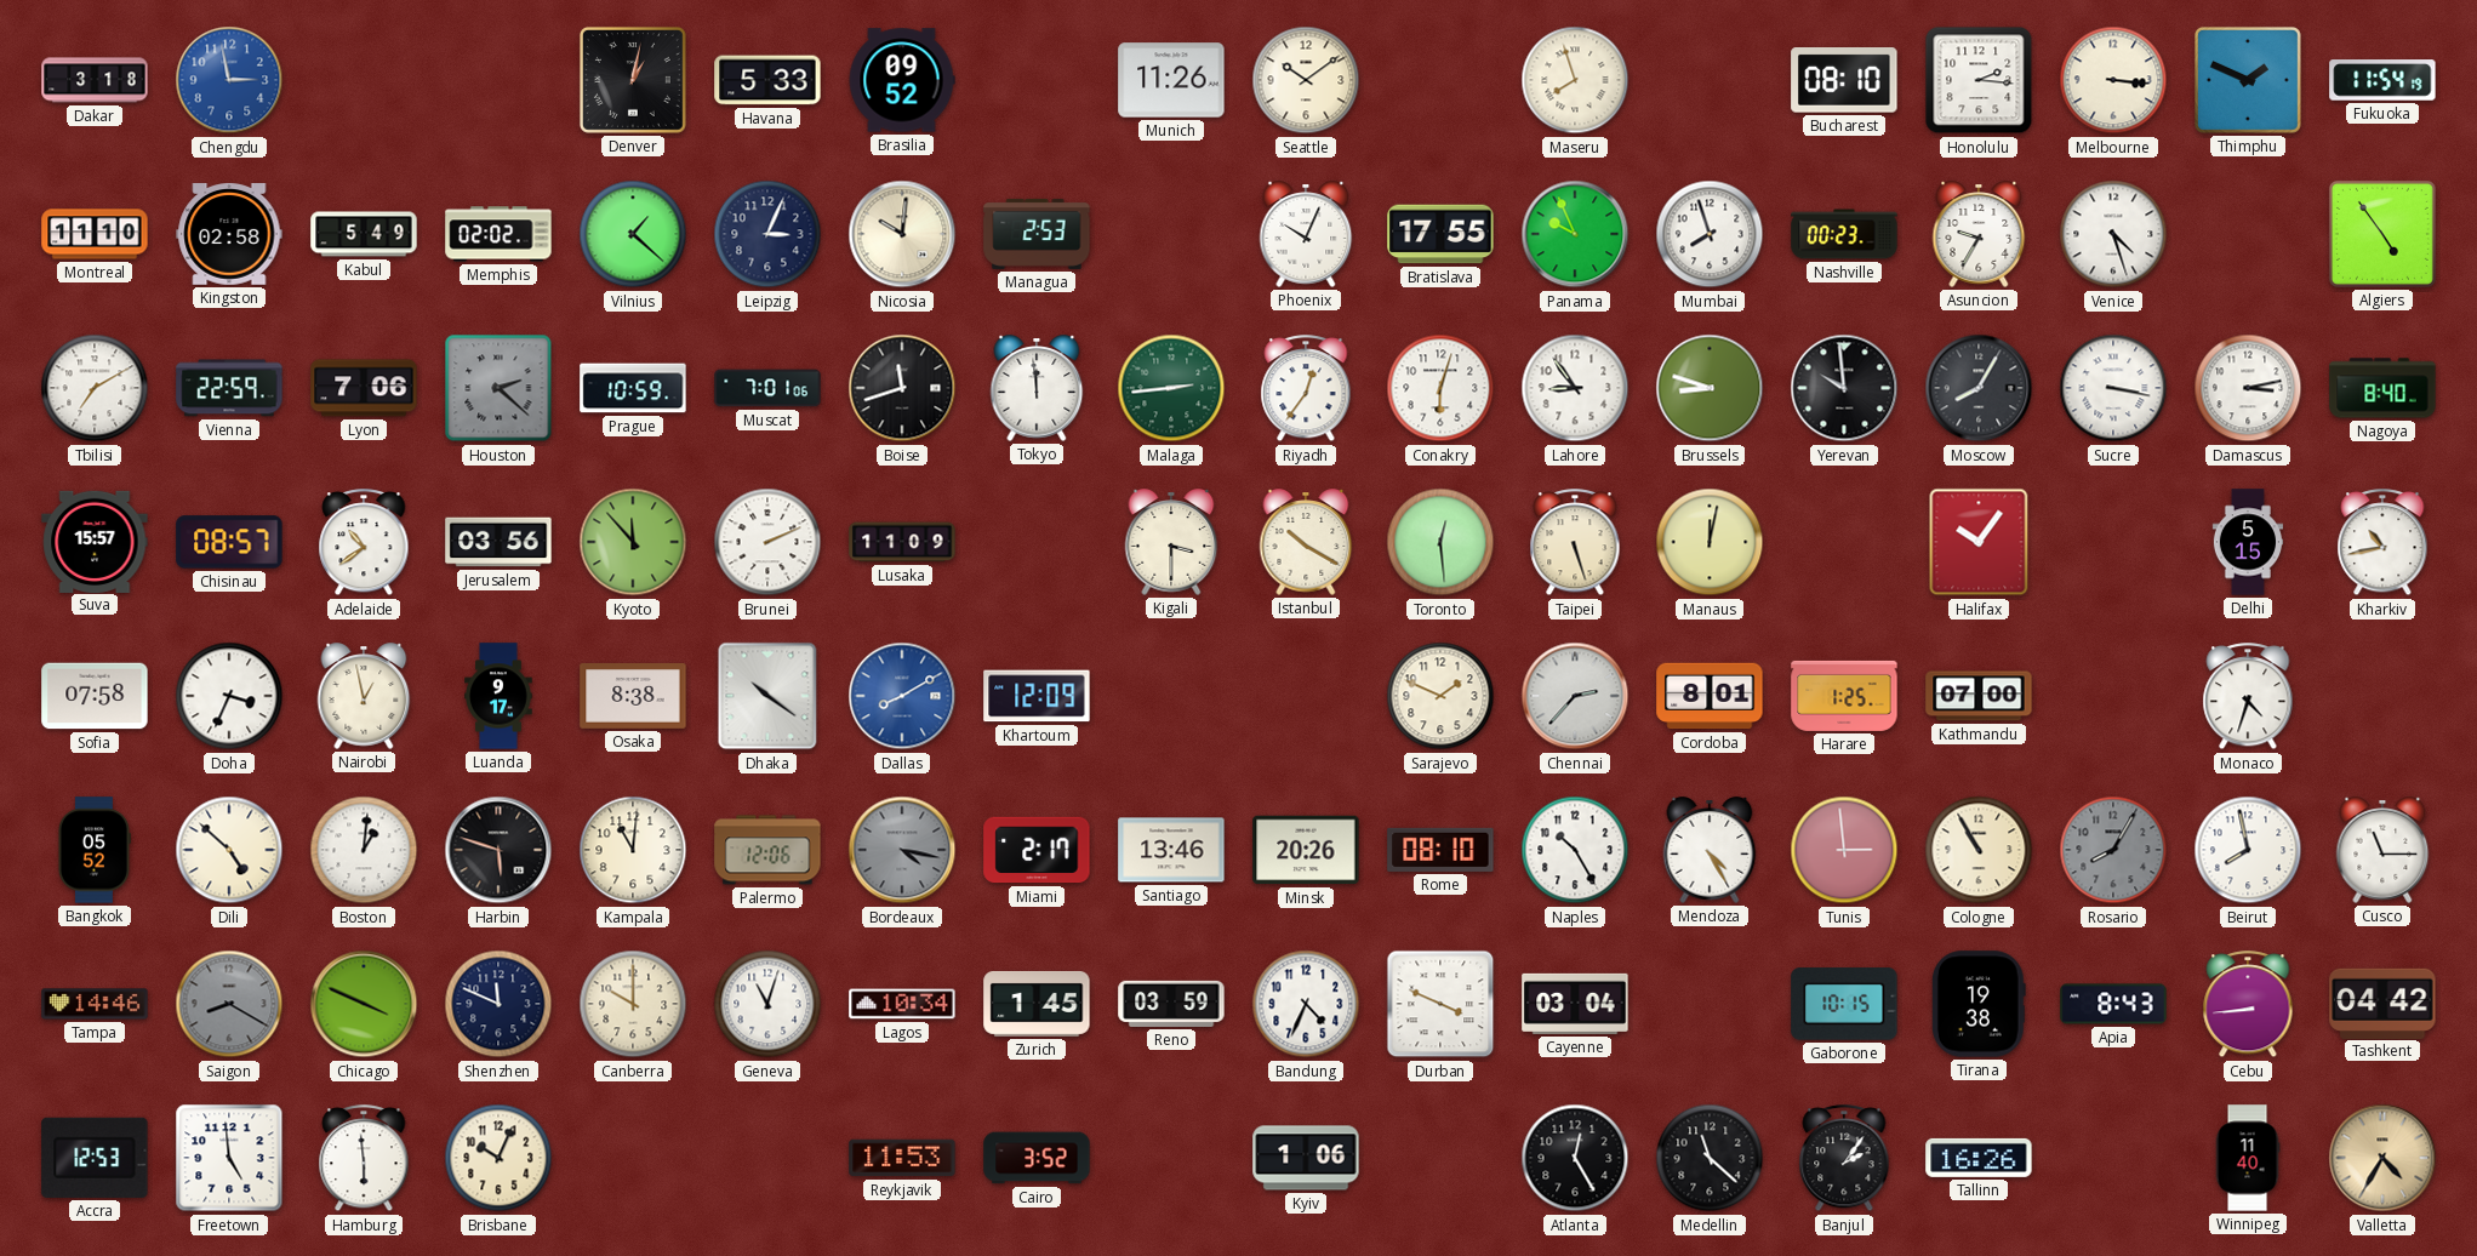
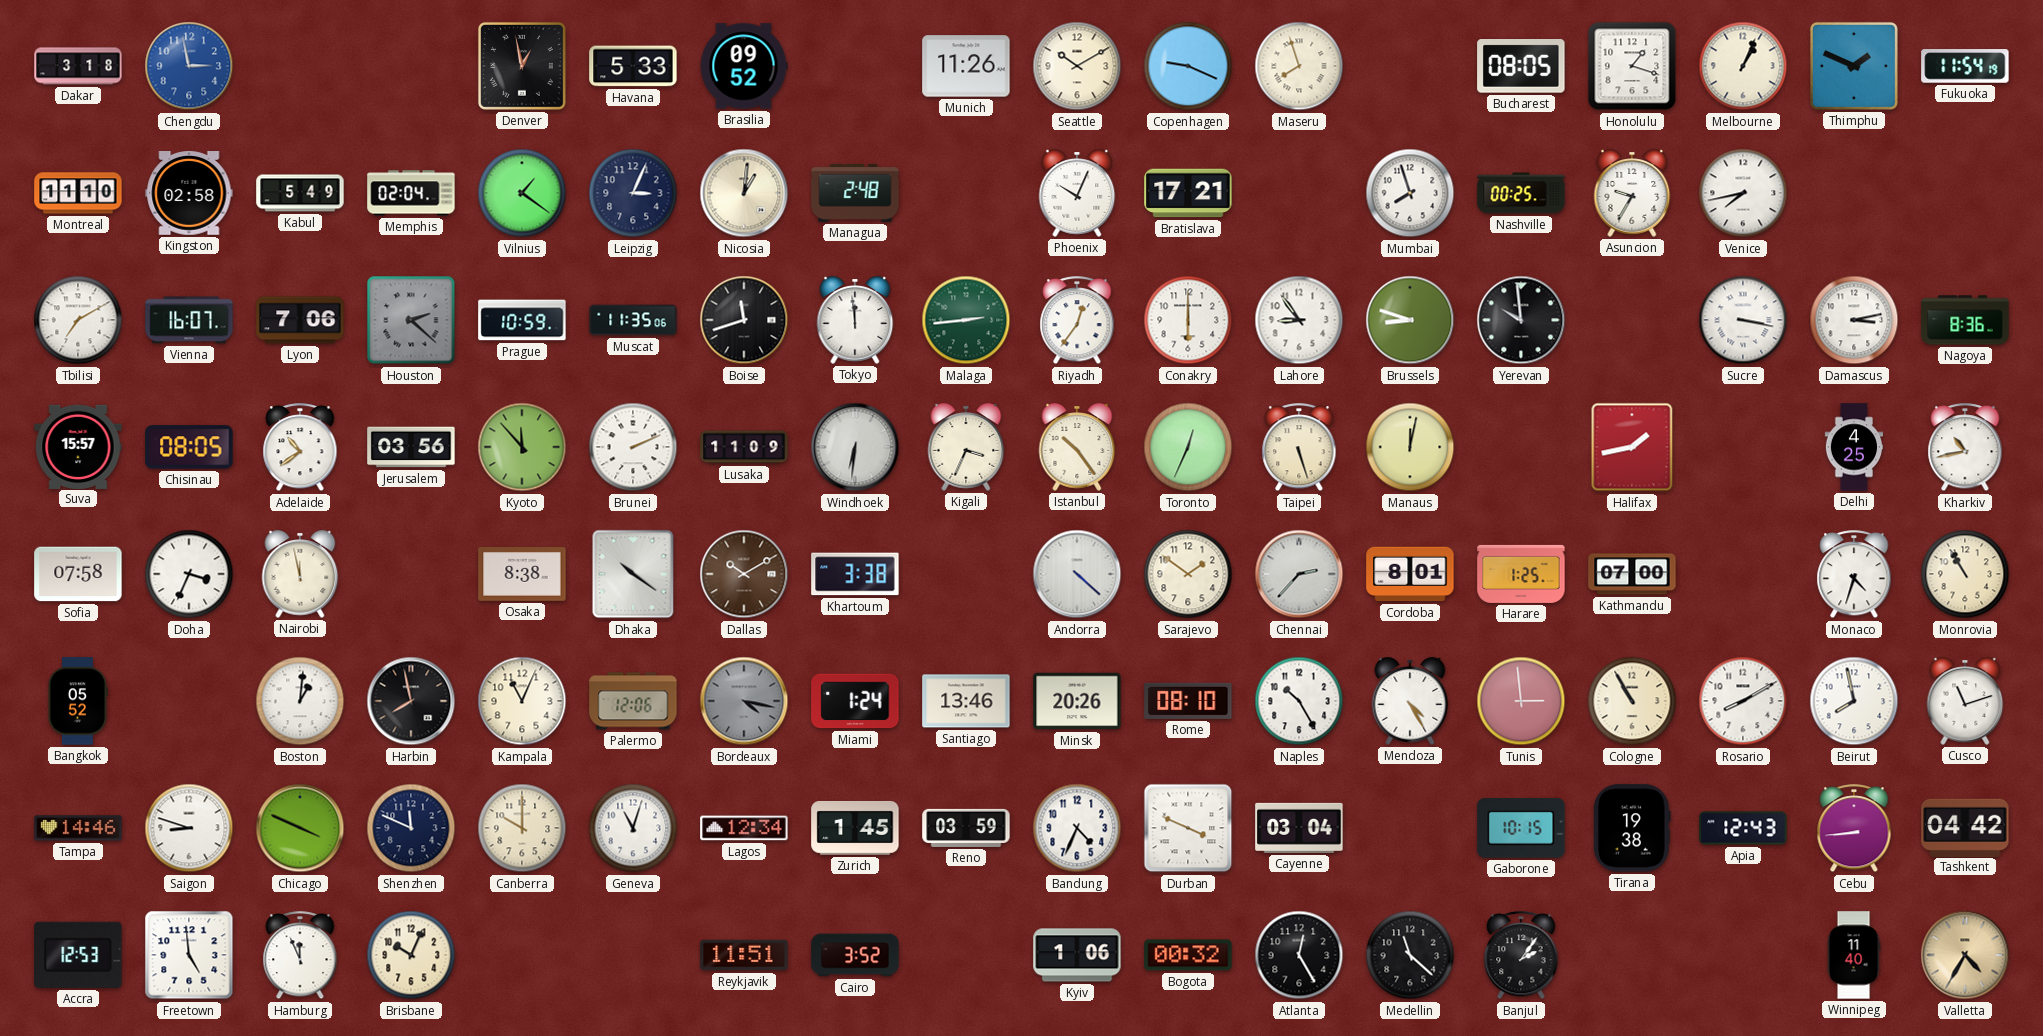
Denver: 1:02 -> 12:58
Seattle: 10:09 -> 10:10
Copenhagen: none -> 9:19
Bucharest: 08:10 -> 08:05
Honolulu: 2:16 -> 1:18
Melbourne: 3:16 -> 1:04
Memphis: 02:02 -> 02:04
Vilnius: 1:22 -> 1:21
Nicosia: 10:01 -> 1:01
Managua: 2:53 -> 2:48
Bratislava: 17:55 -> 17:21
Panama: 9:56 -> none
Nashville: 00:23 -> 00:25
Venice: 4:27 -> 7:43
Algiers: 4:54 -> none
Vienna: 22:59 -> 16:07
Muscat: 7:01 -> 11:35
Conakry: 6:03 -> 6:00
Moscow: 8:05 -> none
Nagoya: 8:40 -> 8:36
Chisinau: 08:57 -> 08:05
Windhoek: none -> 6:31
Kigali: 3:30 -> 3:34
Istanbul: 10:20 -> 10:24
Toronto: 12:29 -> 12:34
Halifax: 10:06 -> 1:43
Delhi: 5:15 -> 4:25
Nairobi: 12:58 -> 11:58
Luanda: 9:17 -> none
Dallas: 8:10 -> 10:10
Dallas dial: blue -> brown
Khartoum: 12:09 -> 3:38
Andorra: none -> 4:22
Sarajevo: 1:49 -> 1:51
Monrovia: none -> 10:55
Dili: 4:52 -> none
Harbin: 5:48 -> 7:58
Kampala: 11:01 -> 11:04
Miami: 2:17 -> 1:24
Rosario: 8:05 -> 8:10
Rosario dial: grey -> white
Cusco: 11:15 -> 11:12
Saigon: 8:20 -> 8:48
Saigon dial: grey -> white
Lagos: 10:34 -> 12:34
Apia: 8:43 -> 12:43
Hamburg: 5:59 -> 11:56
Reykjavik: 11:53 -> 11:51
Bogota: none -> 00:32
Tallinn: 16:26 -> none
